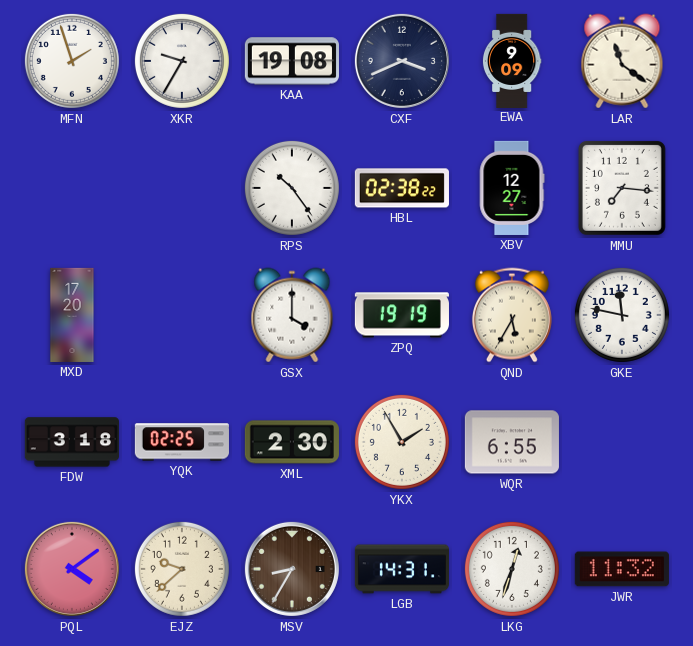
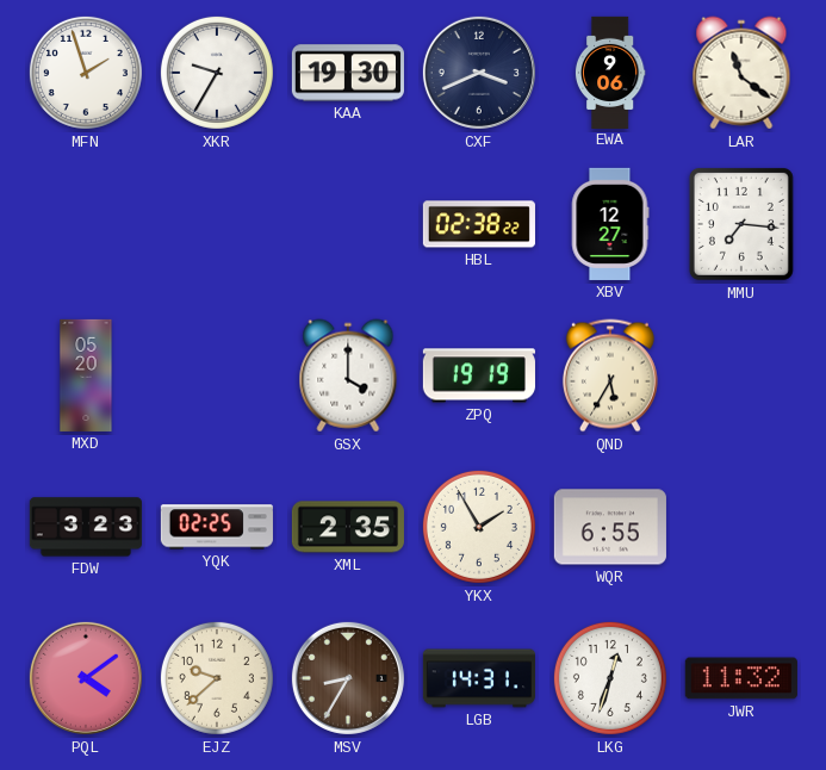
KAA: 19:08 -> 19:30
EWA: 9:09 -> 9:06
RPS: 10:24 -> none
MXD: 17:20 -> 05:20
GKE: 11:47 -> none
FDW: 3:18 -> 3:23
XML: 2:30 -> 2:35
